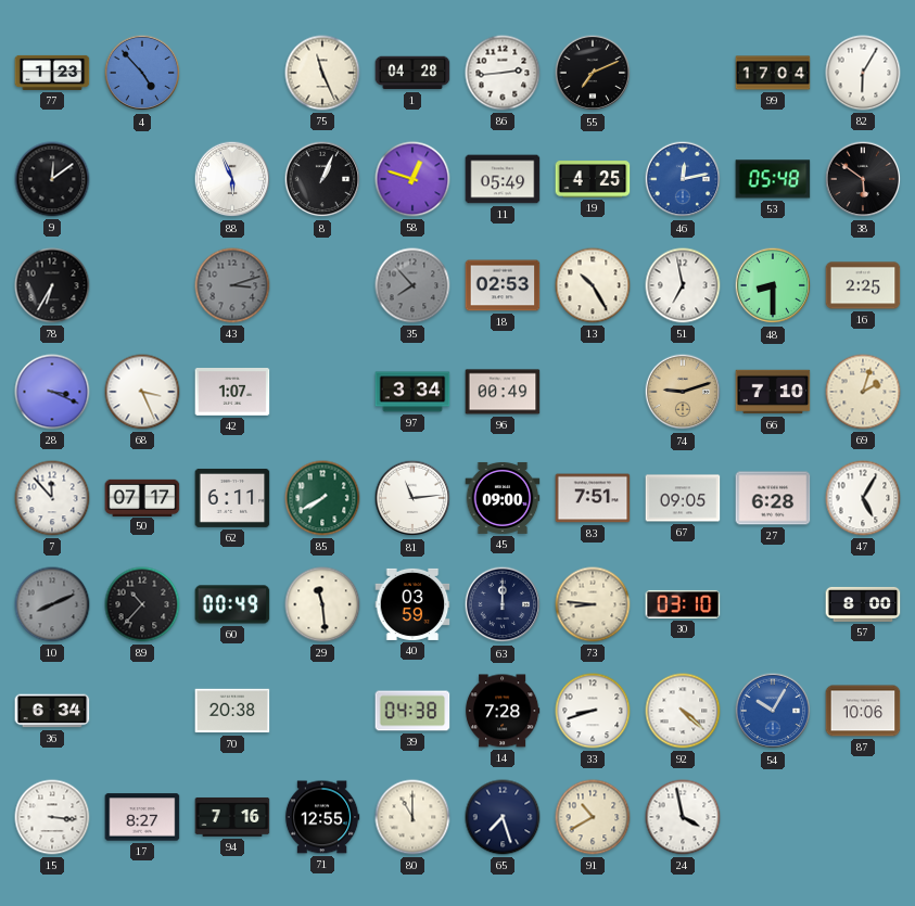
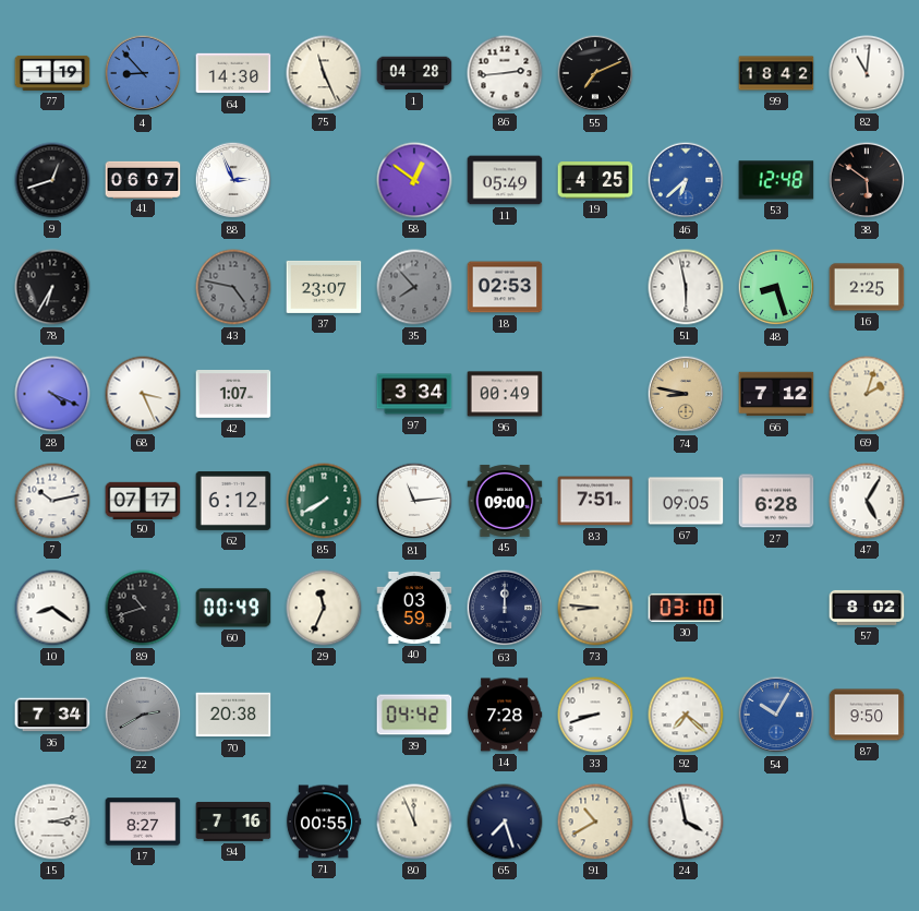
77: 1:23 -> 1:19
4: 4:53 -> 8:53
64: none -> 14:30
99: 17:04 -> 18:42
82: 6:05 -> 11:01
9: 12:09 -> 12:42
41: none -> 06:07
88: 5:56 -> 2:56
8: 1:04 -> none
58: 12:48 -> 12:51
46: 12:13 -> 6:38
53: 05:48 -> 12:48
43: 3:12 -> 4:47
37: none -> 23:07
13: 10:25 -> none
51: 6:58 -> 5:58
48: 8:30 -> 8:27
28: 3:19 -> 4:19
74: 9:12 -> 8:47
66: 7:10 -> 7:12
7: 11:53 -> 10:13
62: 6:11 -> 6:12
10: 8:11 -> 8:21
10 dial: grey -> white
89: 10:37 -> 10:42
29: 11:29 -> 11:34
57: 8:00 -> 8:02
36: 6:34 -> 7:34
22: none -> 2:40
39: 04:38 -> 04:42
92: 4:22 -> 7:22
87: 10:06 -> 9:50
15: 3:16 -> 3:13
71: 12:55 -> 00:55
80: 11:00 -> 11:56
